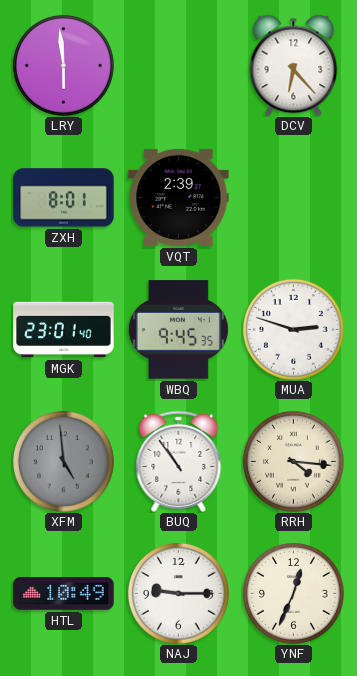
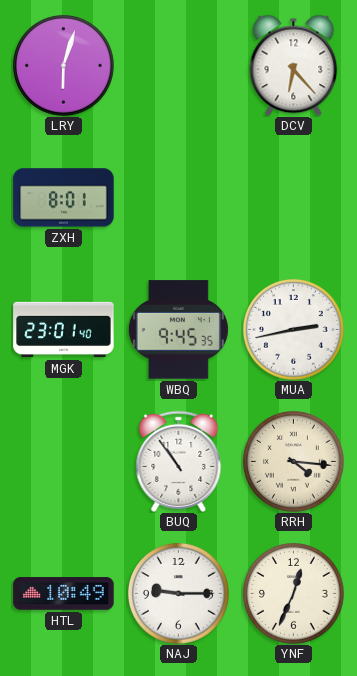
LRY: 5:59 -> 6:03
VQT: 2:39 -> none
MUA: 2:48 -> 2:43
XFM: 4:59 -> none
